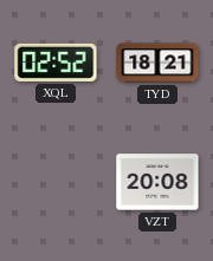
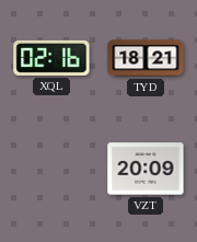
XQL: 02:52 -> 02:16
VZT: 20:08 -> 20:09
